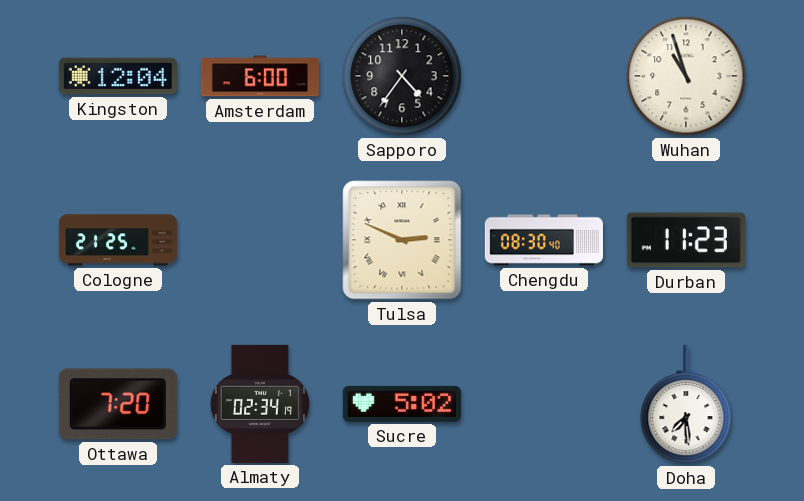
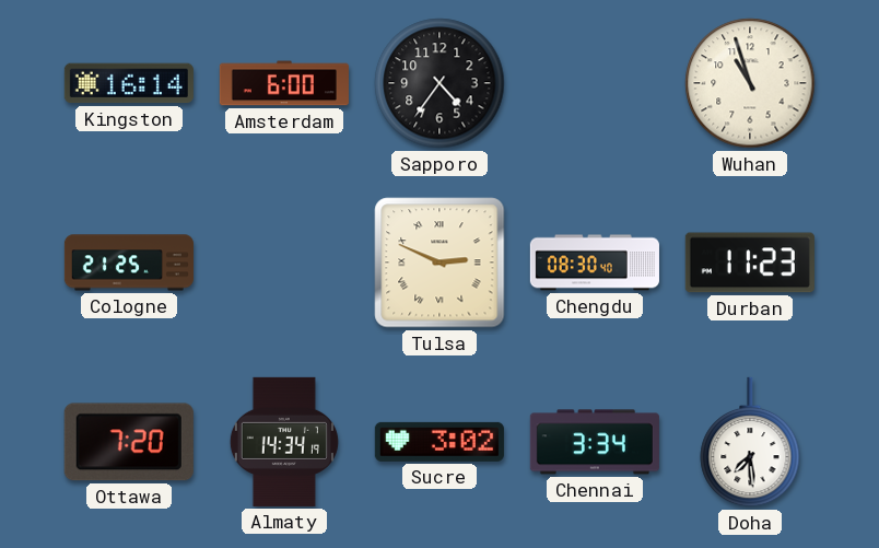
Kingston: 12:04 -> 16:14
Almaty: 02:34 -> 14:34
Sucre: 5:02 -> 3:02
Chennai: none -> 3:34
